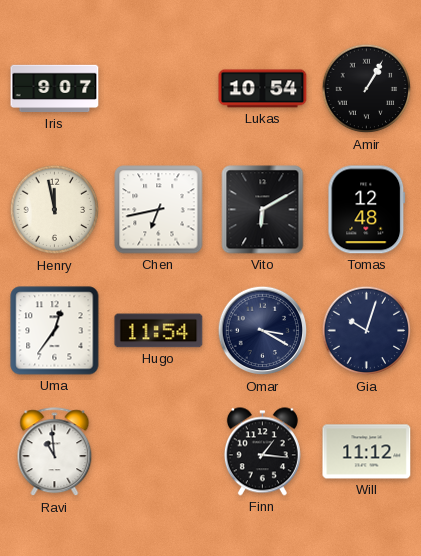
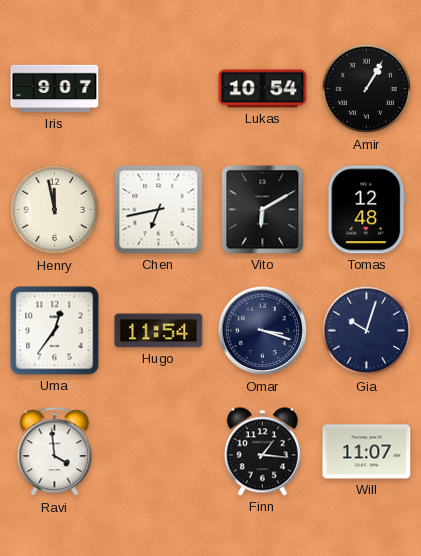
Omar: 3:20 -> 3:18
Ravi: 10:59 -> 3:59
Will: 11:12 -> 11:07
